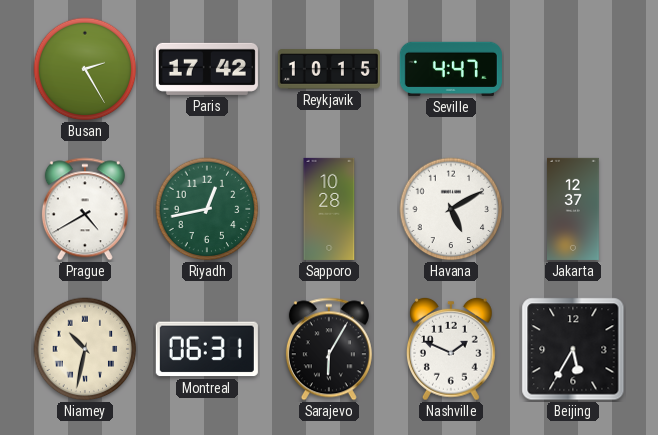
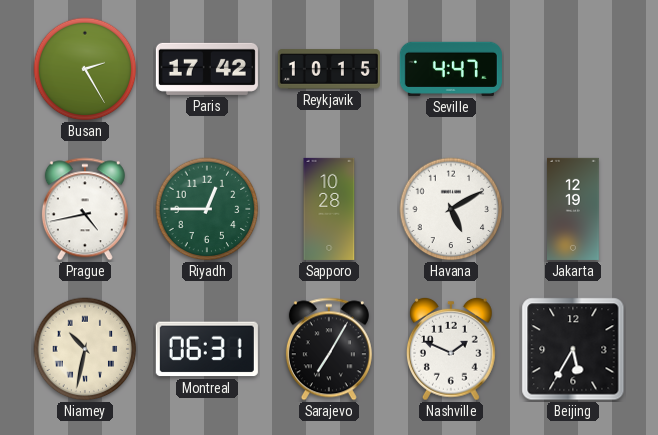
Prague: 4:40 -> 4:43
Riyadh: 12:43 -> 12:45
Jakarta: 12:37 -> 12:19
Sarajevo: 6:05 -> 7:05
